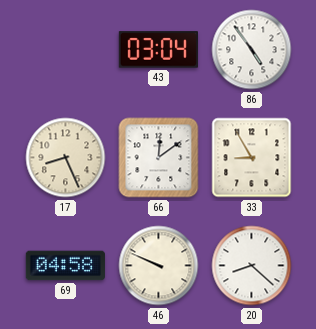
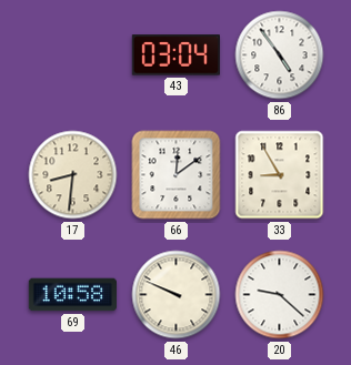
17: 8:26 -> 8:31
69: 04:58 -> 10:58
20: 8:22 -> 9:22
